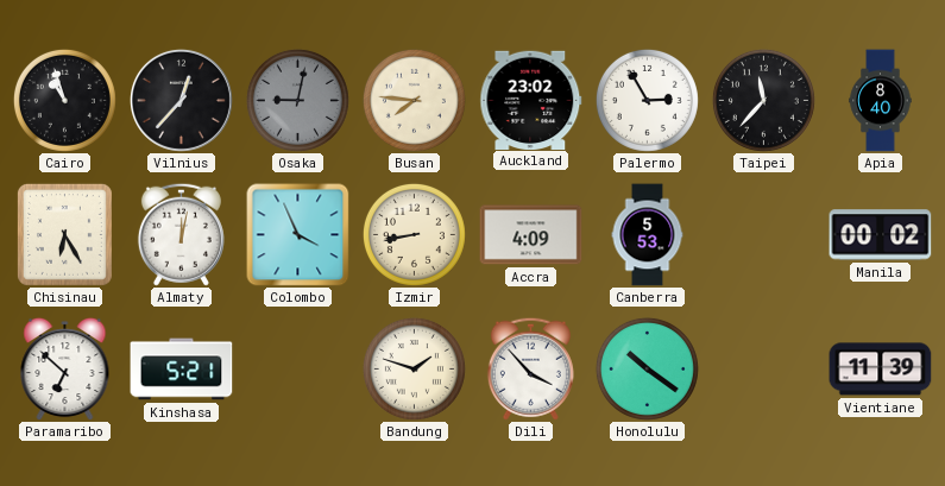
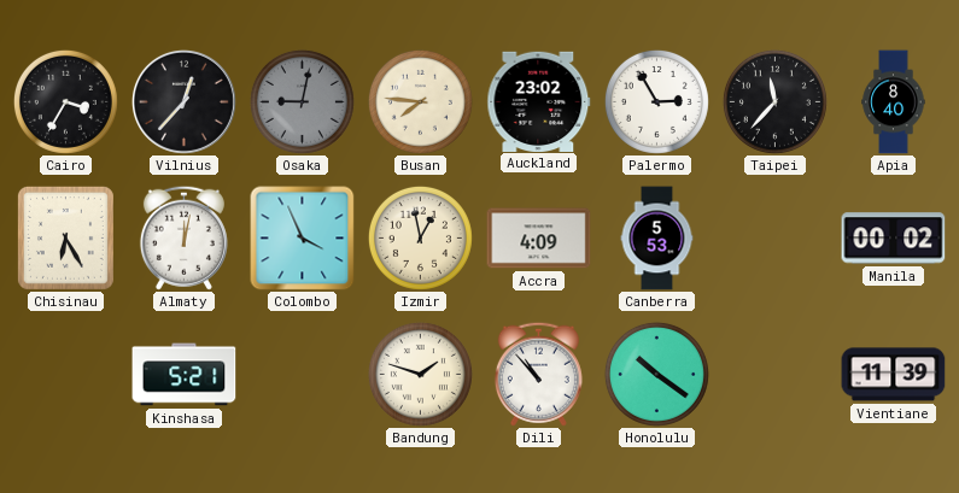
Cairo: 10:57 -> 3:35
Izmir: 8:43 -> 12:58
Paramaribo: 6:52 -> none
Dili: 3:53 -> 10:53
